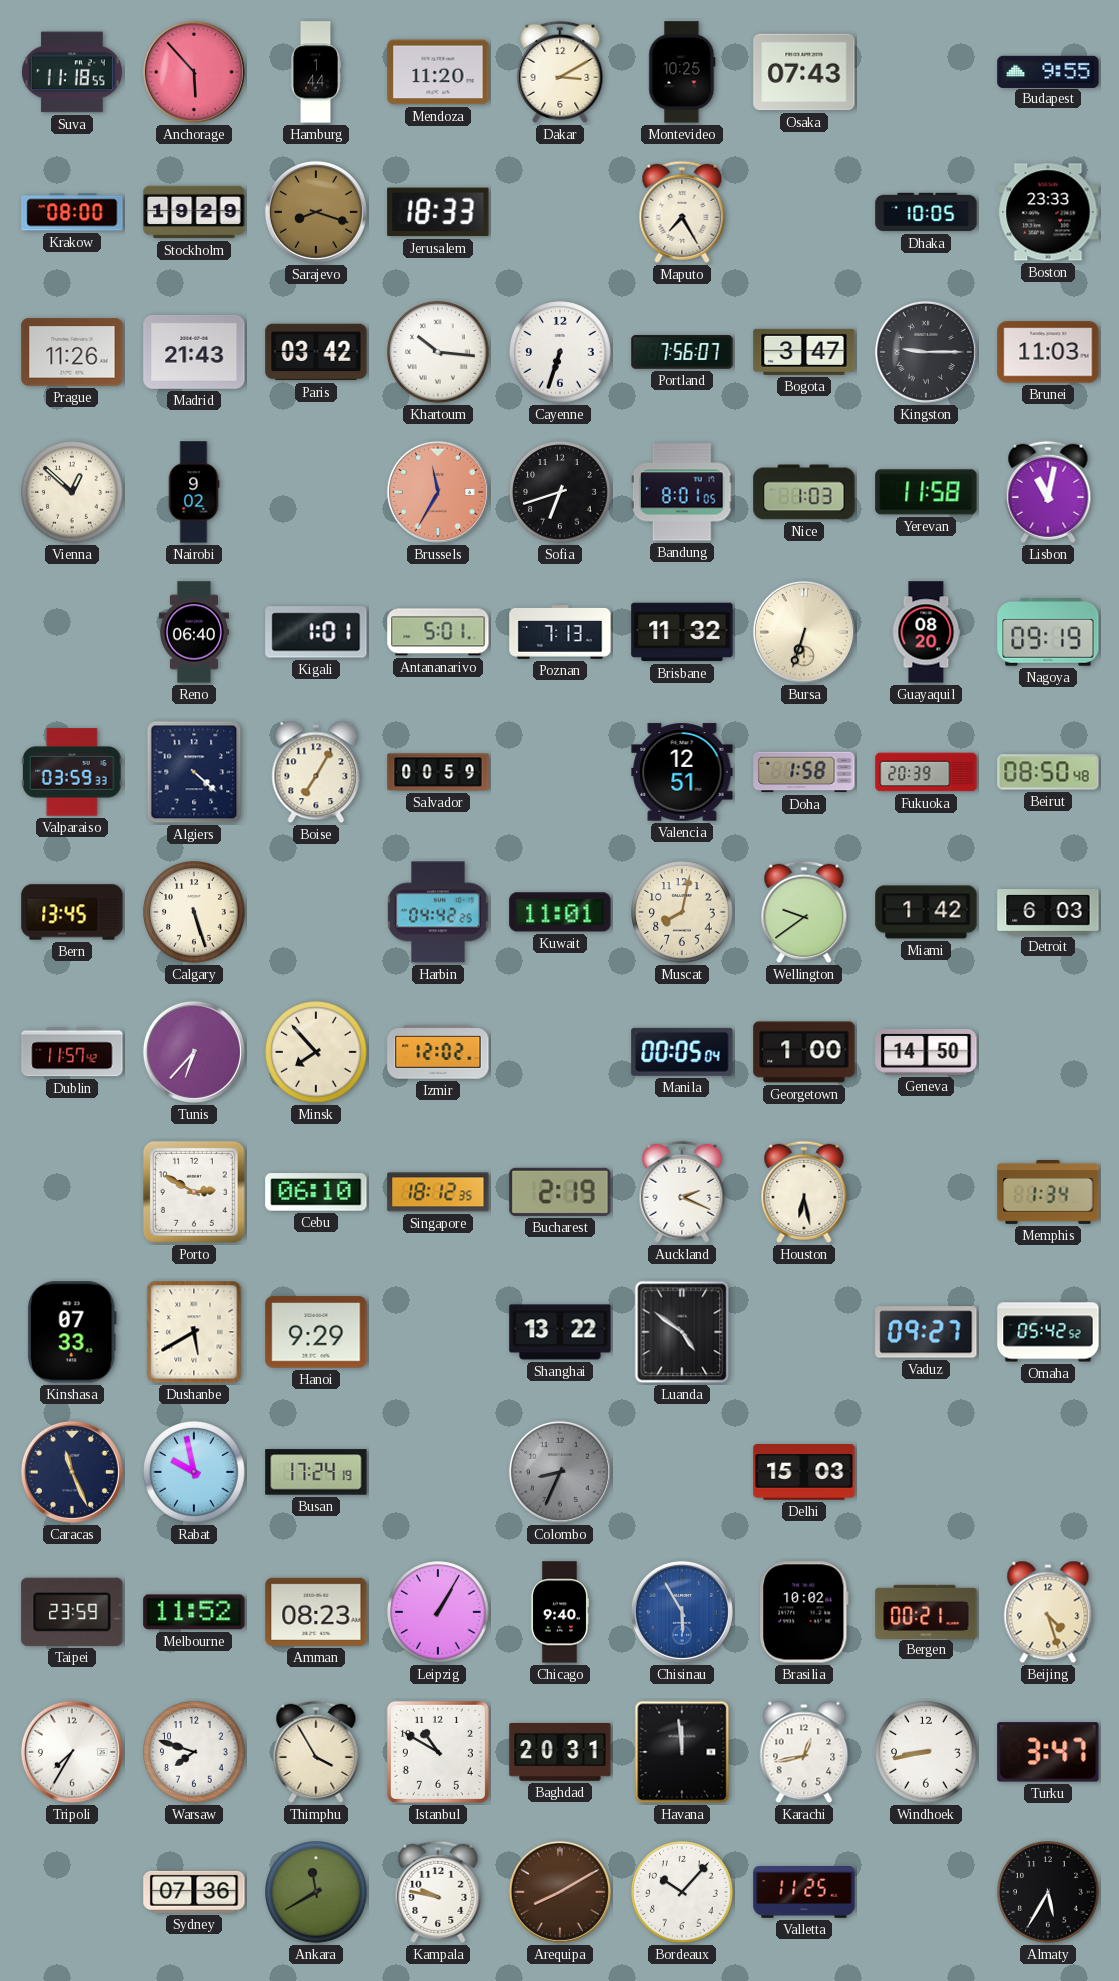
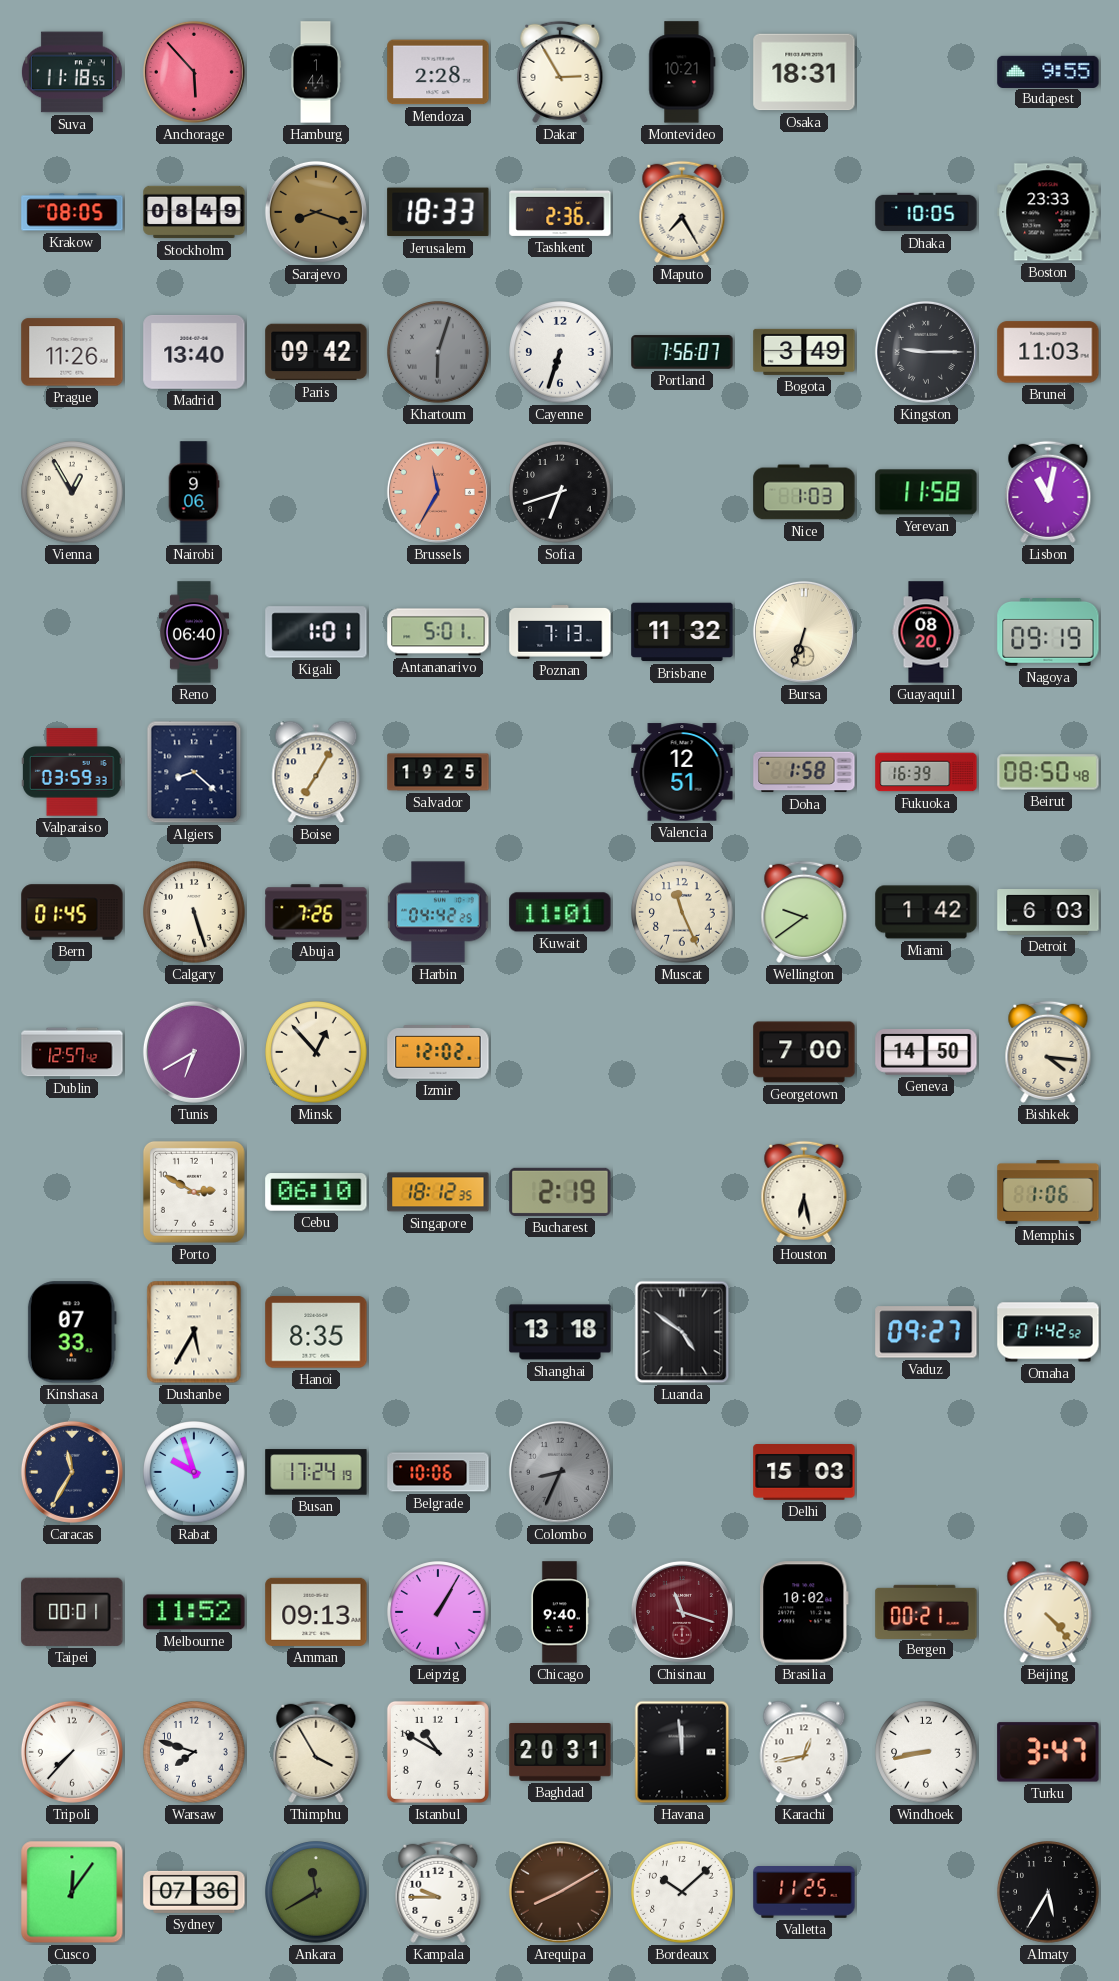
Mendoza: 11:20 -> 2:28
Dakar: 3:10 -> 2:55
Montevideo: 10:25 -> 10:21
Osaka: 07:43 -> 18:31
Krakow: 08:00 -> 08:05
Stockholm: 19:29 -> 08:49
Tashkent: none -> 2:36
Madrid: 21:43 -> 13:40
Paris: 03:42 -> 09:42
Khartoum: 10:16 -> 6:03
Khartoum dial: white -> grey
Bogota: 3:47 -> 3:49
Vienna: 12:52 -> 12:55
Nairobi: 9:02 -> 9:06
Bandung: 8:01 -> none
Algiers: 4:22 -> 8:22
Salvador: 00:59 -> 19:25
Fukuoka: 20:39 -> 16:39
Bern: 13:45 -> 01:45
Abuja: none -> 7:26
Muscat: 8:02 -> 11:26
Dublin: 11:57 -> 12:57
Tunis: 6:37 -> 6:40
Minsk: 7:53 -> 12:53
Manila: 00:05 -> none
Georgetown: 1:00 -> 7:00
Bishkek: none -> 4:16
Auckland: 2:19 -> none
Memphis: 1:34 -> 1:06
Dushanbe: 5:40 -> 5:35
Hanoi: 9:29 -> 8:35
Shanghai: 13:22 -> 13:18
Omaha: 05:42 -> 01:42
Caracas: 11:26 -> 11:35
Rabat: 9:58 -> 9:57
Belgrade: none -> 10:06
Taipei: 23:59 -> 00:01
Amman: 08:23 -> 09:13
Chisinau: 5:55 -> 11:18
Chisinau dial: blue -> burgundy
Beijing: 4:27 -> 4:23
Tripoli: 7:35 -> 7:37
Cusco: none -> 12:06
Kampala: 9:47 -> 9:45
Bordeaux: 10:07 -> 10:08
